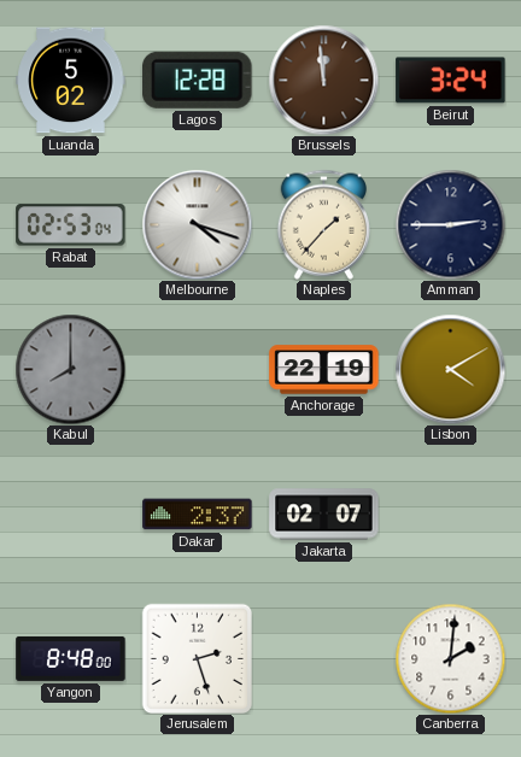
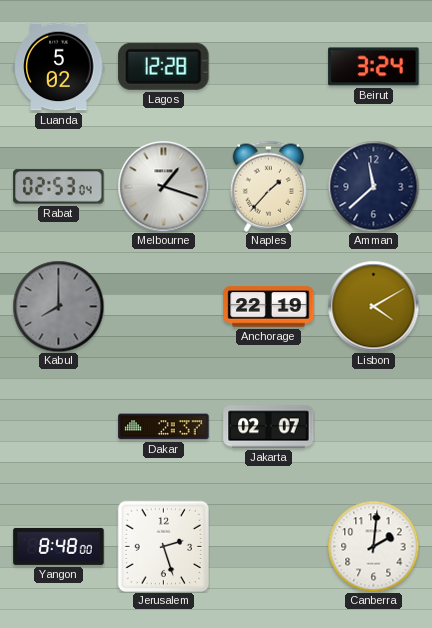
Brussels: 11:59 -> none
Melbourne: 4:18 -> 1:18
Amman: 2:45 -> 11:38
